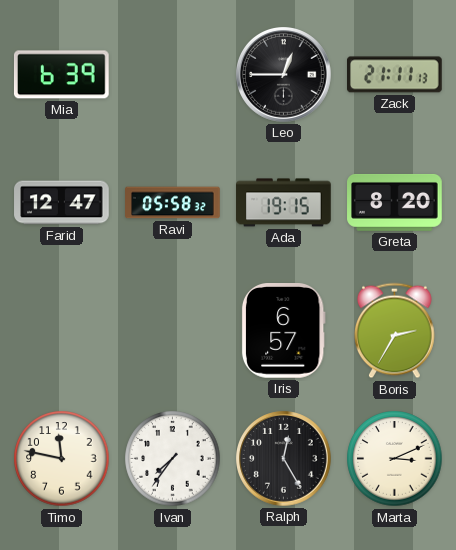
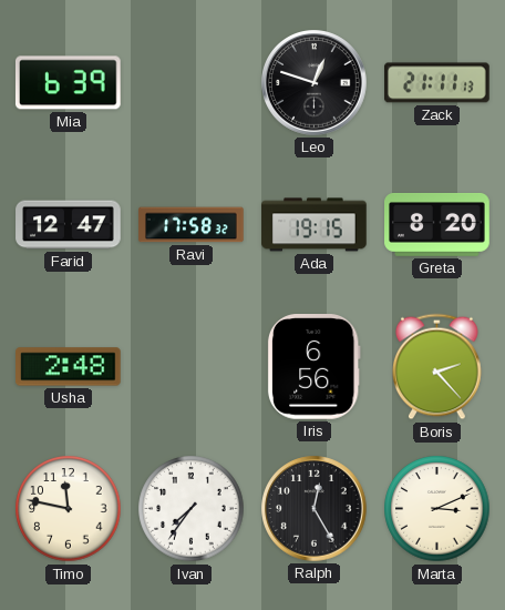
Leo: 12:45 -> 12:48
Ravi: 05:58 -> 17:58
Usha: none -> 2:48
Iris: 6:57 -> 6:56
Boris: 2:35 -> 2:23
